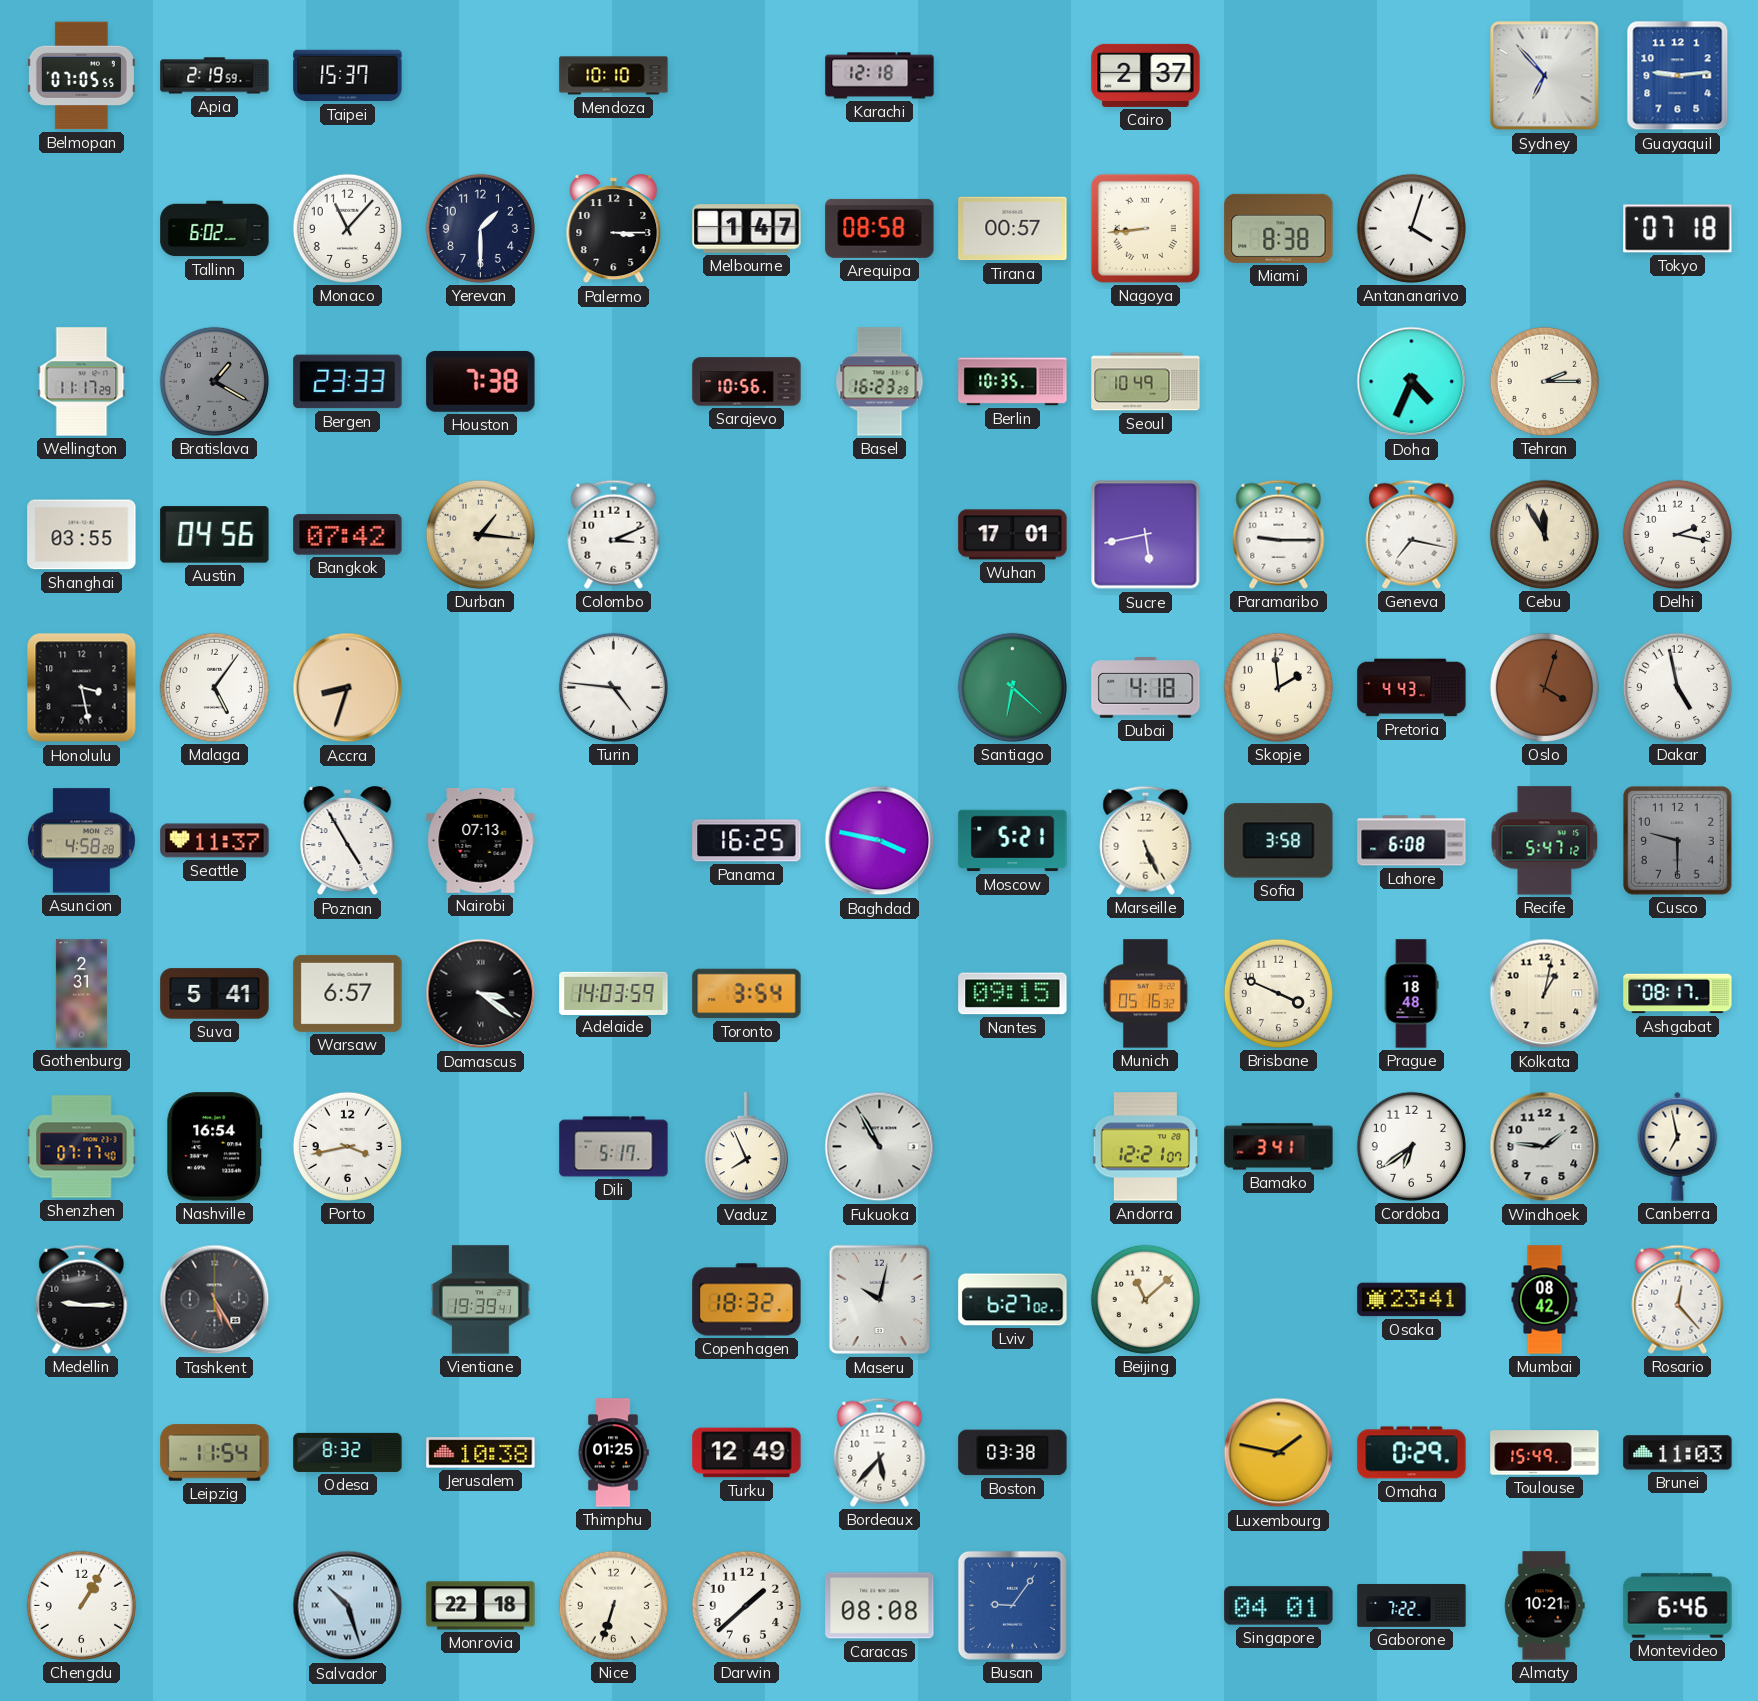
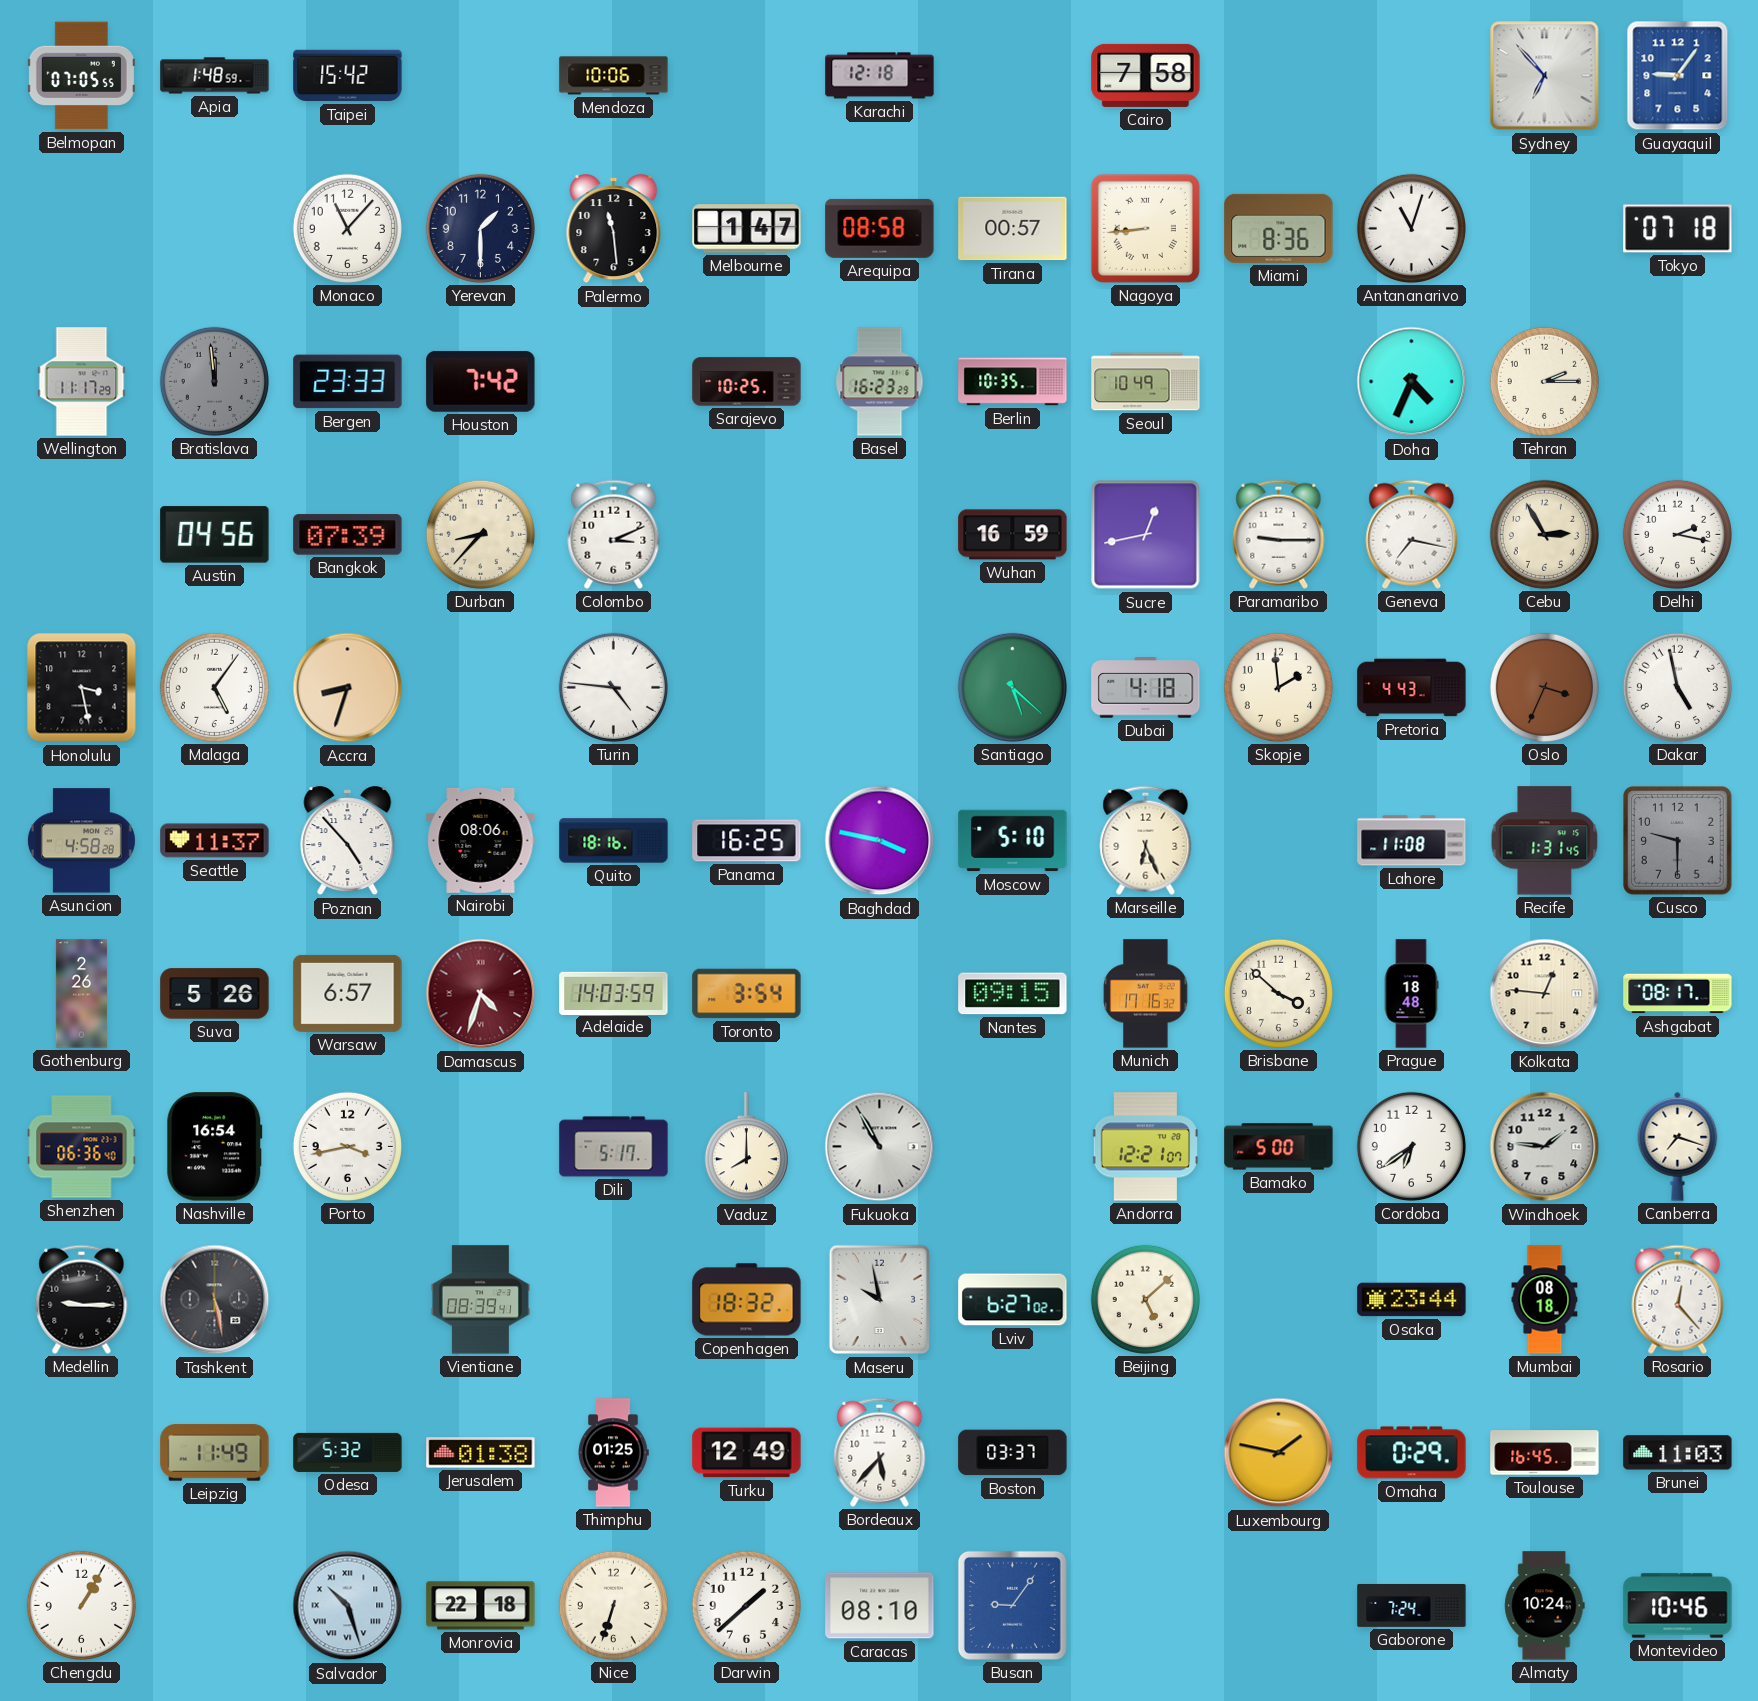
Apia: 2:19 -> 1:48
Taipei: 15:37 -> 15:42
Mendoza: 10:10 -> 10:06
Cairo: 2:37 -> 7:58
Guayaquil: 9:14 -> 9:06
Tallinn: 6:02 -> none
Palermo: 3:15 -> 11:29
Miami: 8:38 -> 8:36
Antananarivo: 4:03 -> 11:03
Bratislava: 1:20 -> 11:59
Houston: 7:38 -> 7:42
Sarajevo: 10:56 -> 10:25
Shanghai: 03:55 -> none
Bangkok: 07:42 -> 07:39
Durban: 1:16 -> 8:37
Wuhan: 17:01 -> 16:59
Sucre: 5:43 -> 12:43
Cebu: 11:55 -> 2:55
Santiago: 6:22 -> 5:22
Oslo: 4:03 -> 3:34
Poznan: 4:55 -> 4:53
Nairobi: 07:13 -> 08:06
Quito: none -> 18:16
Moscow: 5:21 -> 5:10
Marseille: 5:26 -> 6:26
Sofia: 3:58 -> none
Lahore: 6:08 -> 11:08
Recife: 5:47 -> 1:31
Gothenburg: 2:31 -> 2:26
Suva: 5:41 -> 5:26
Damascus: 3:21 -> 4:33
Damascus dial: black -> burgundy
Munich: 05:16 -> 17:16
Brisbane: 3:49 -> 3:52
Kolkata: 1:02 -> 12:46
Shenzhen: 07:17 -> 06:36
Vaduz: 7:56 -> 8:00
Bamako: 3:41 -> 5:00
Canberra: 6:58 -> 7:18
Tashkent: 5:25 -> 5:28
Vientiane: 19:39 -> 08:39
Maseru: 10:02 -> 9:58
Beijing: 11:08 -> 5:08
Osaka: 23:41 -> 23:44
Mumbai: 08:42 -> 08:18
Leipzig: 11:54 -> 11:49
Odesa: 8:32 -> 5:32
Jerusalem: 10:38 -> 01:38
Boston: 03:38 -> 03:37
Toulouse: 15:49 -> 16:45
Caracas: 08:08 -> 08:10
Singapore: 04:01 -> none
Gaborone: 7:22 -> 7:24
Almaty: 10:21 -> 10:24
Montevideo: 6:46 -> 10:46
